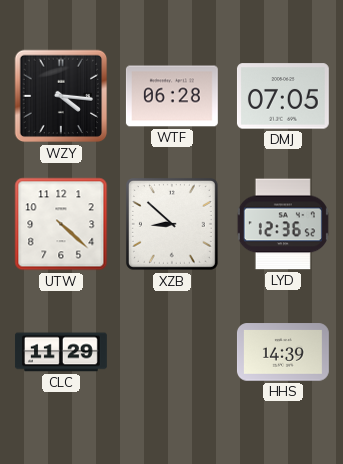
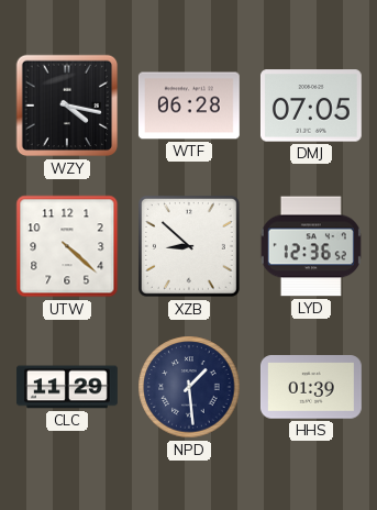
WZY: 4:16 -> 4:17
NPD: none -> 1:29
HHS: 14:39 -> 01:39
